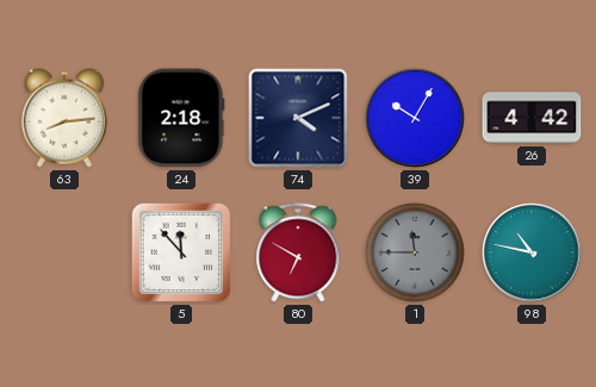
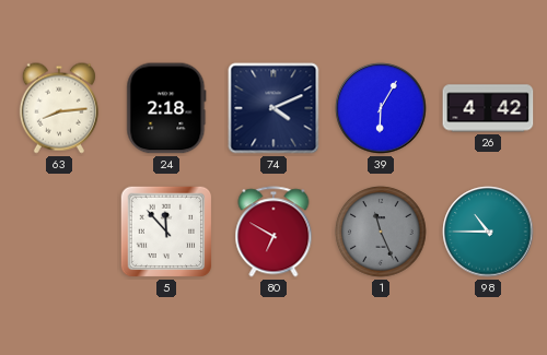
39: 10:05 -> 6:05
1: 11:45 -> 11:26
98: 10:47 -> 10:45
